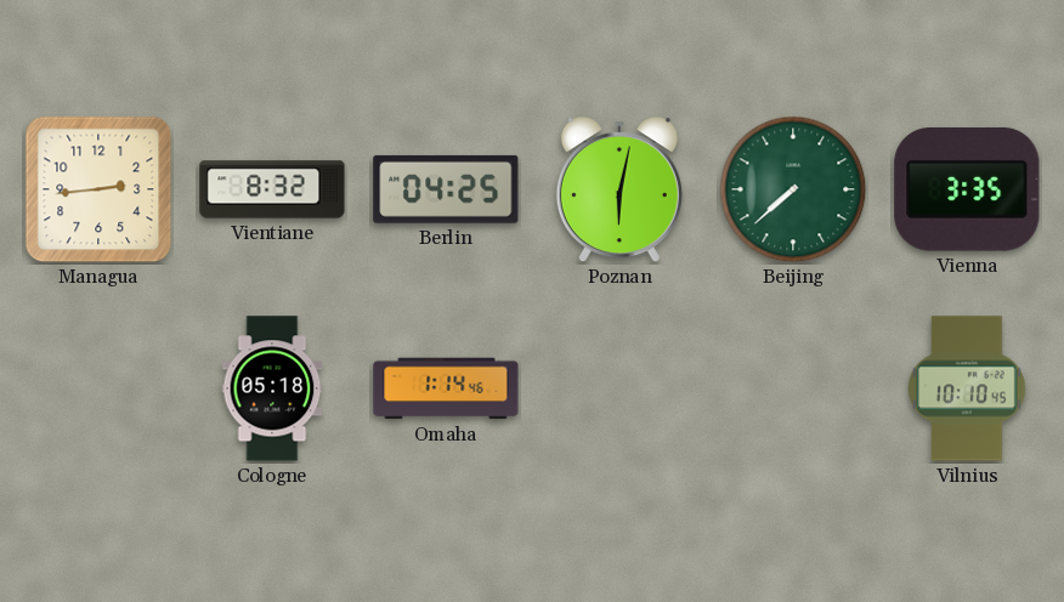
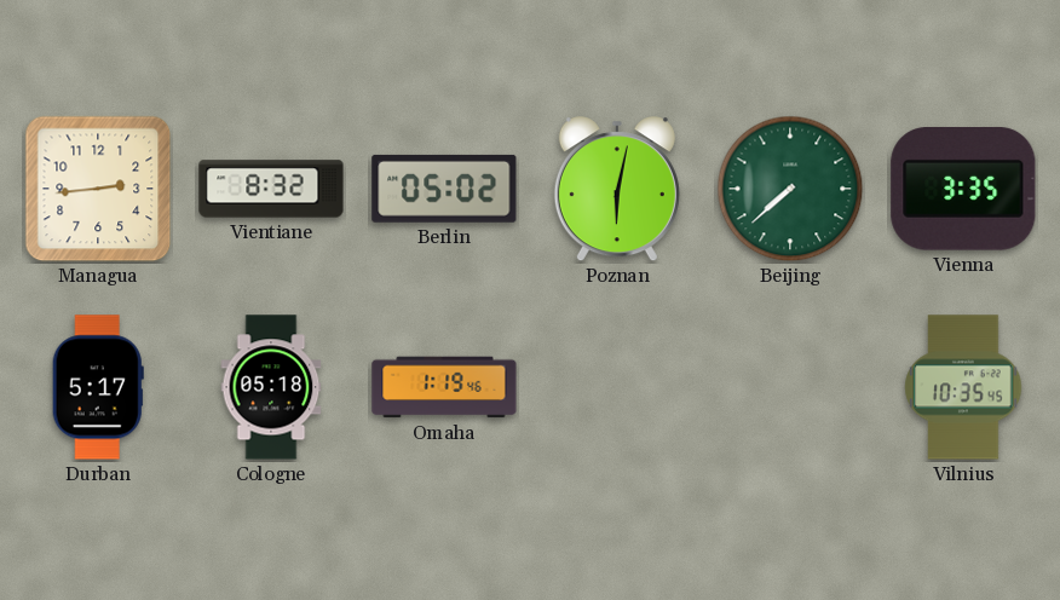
Berlin: 04:25 -> 05:02
Durban: none -> 5:17
Omaha: 1:14 -> 1:19
Vilnius: 10:10 -> 10:35
